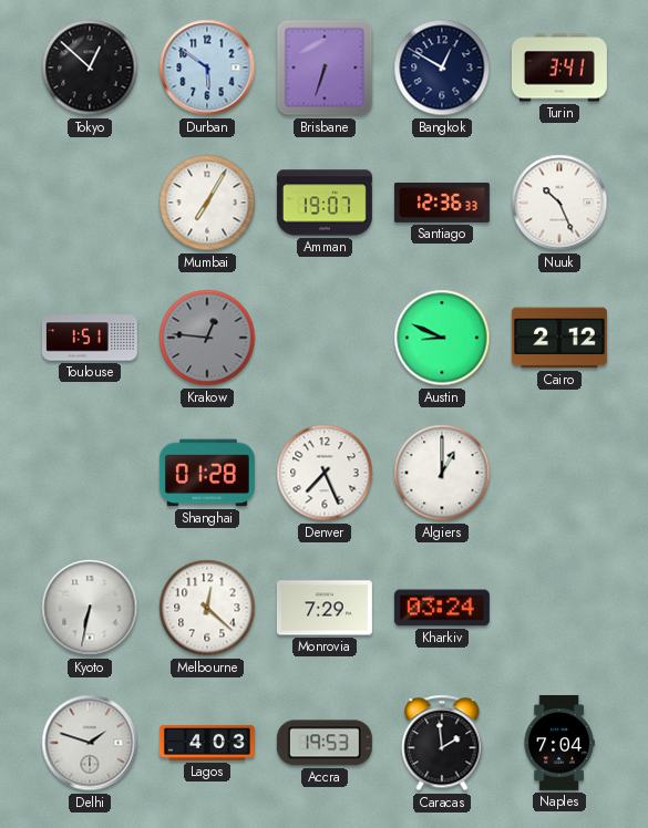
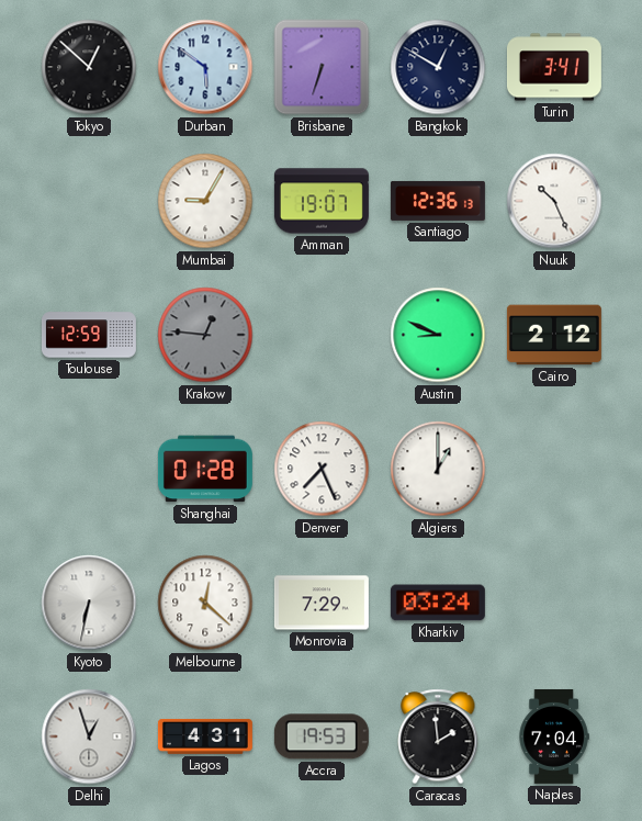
Mumbai: 7:05 -> 9:05
Santiago: 12:36:33 -> 12:36:13
Toulouse: 1:51 -> 12:59
Delhi: 1:48 -> 12:57
Lagos: 4:03 -> 4:31
